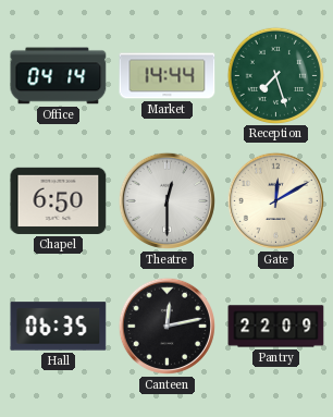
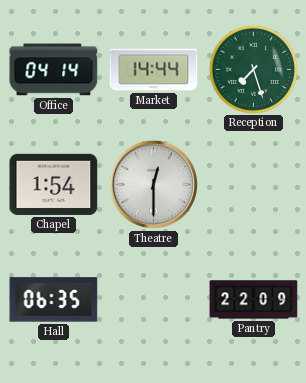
Chapel: 6:50 -> 1:54
Gate: 12:10 -> none
Canteen: 12:13 -> none
